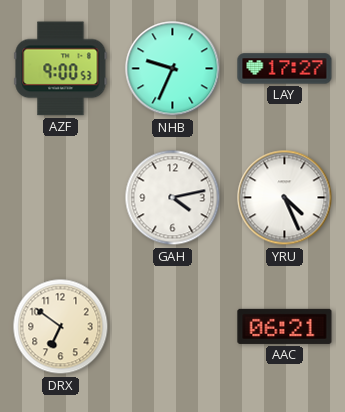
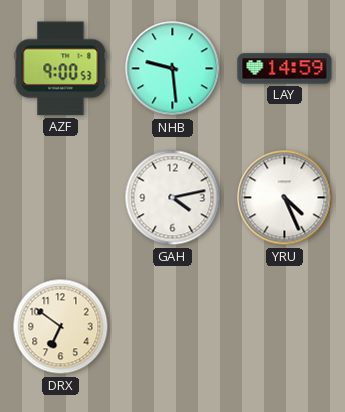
NHB: 9:34 -> 9:29
LAY: 17:27 -> 14:59
AAC: 06:21 -> none
